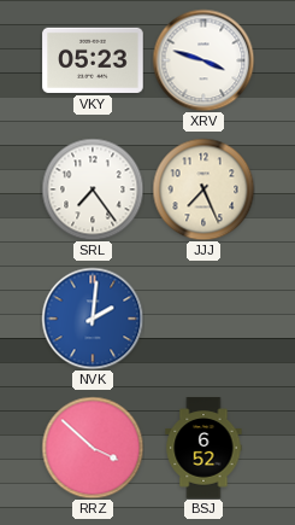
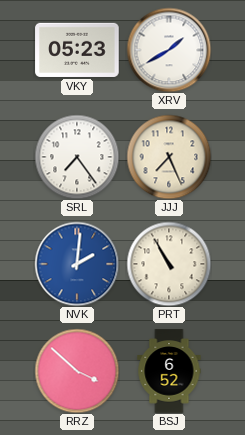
XRV: 3:48 -> 1:40
PRT: none -> 10:55
